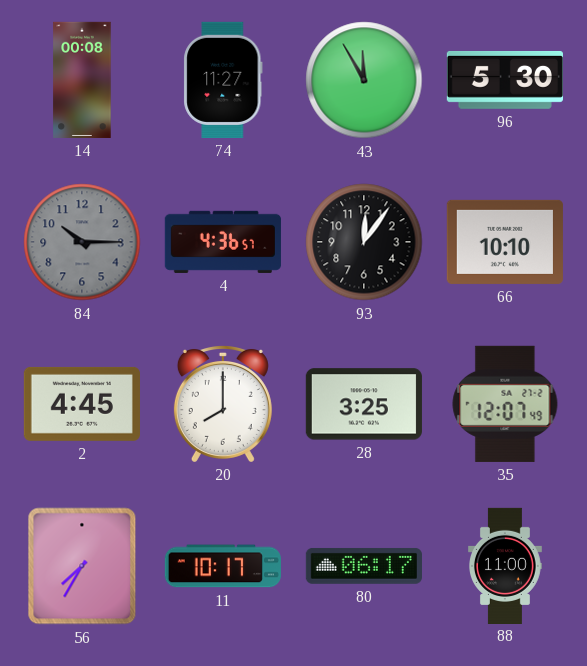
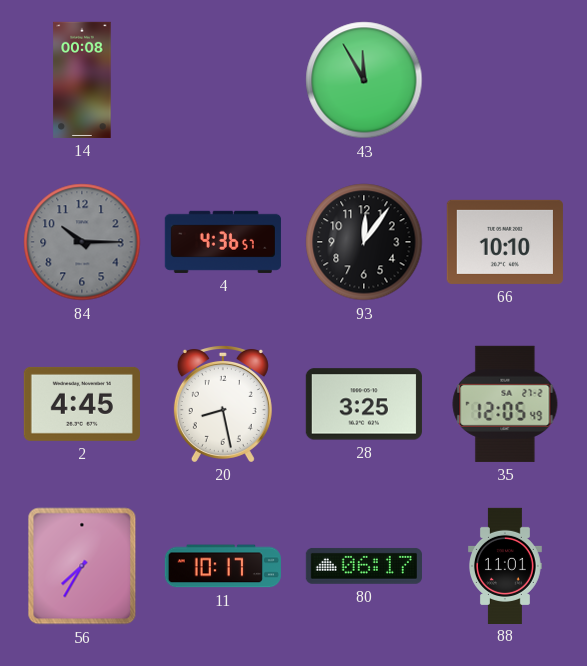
74: 11:27 -> none
96: 5:30 -> none
20: 8:00 -> 8:28
35: 12:07 -> 12:05
88: 11:00 -> 11:01
